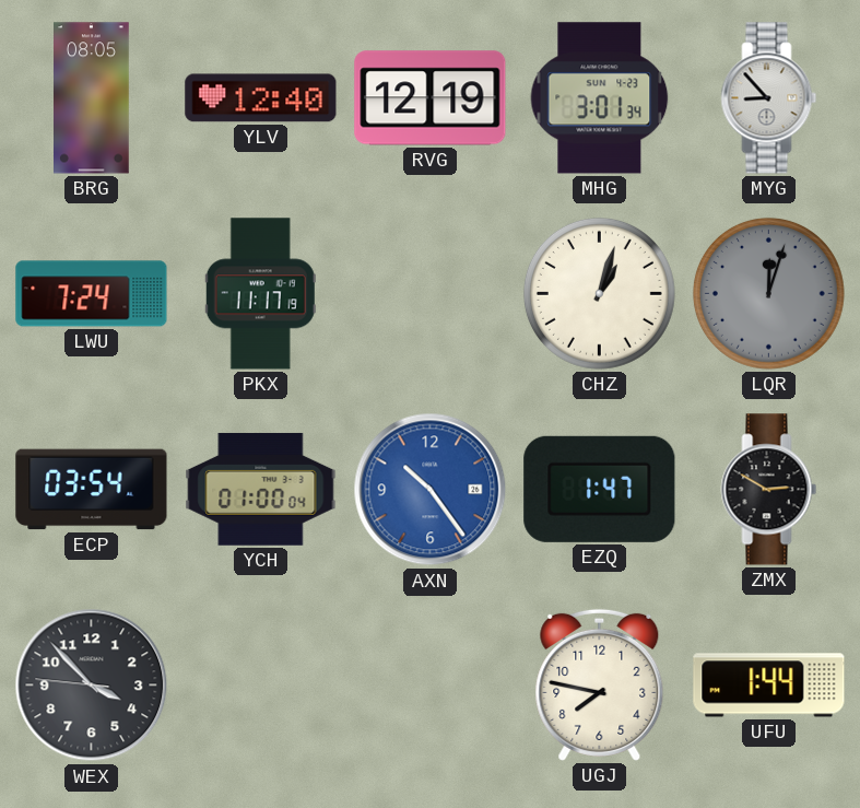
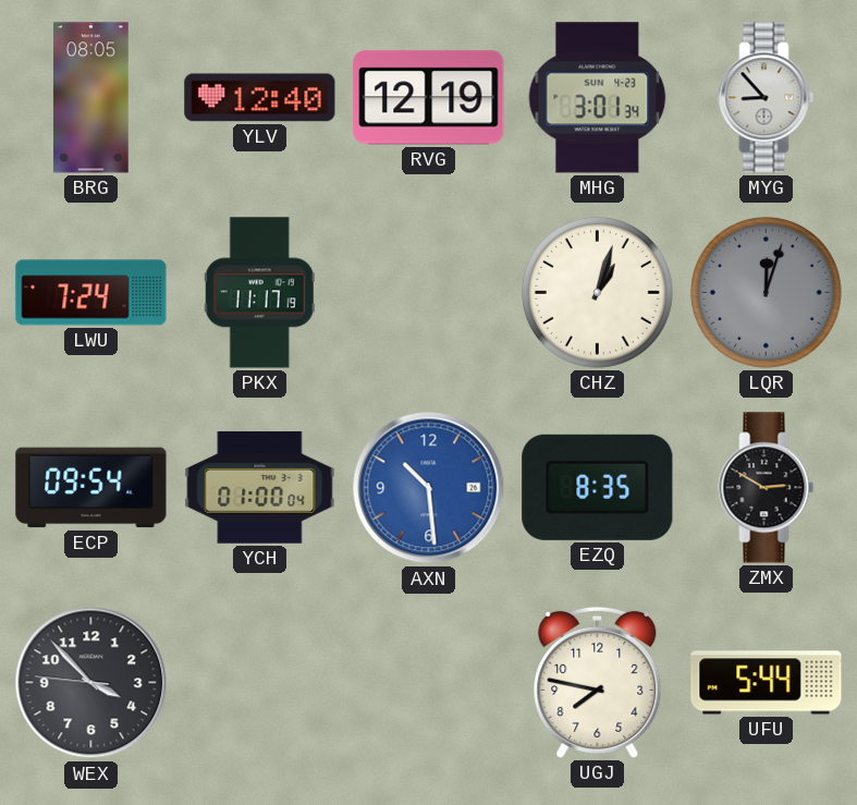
ECP: 03:54 -> 09:54
AXN: 10:24 -> 10:29
EZQ: 1:47 -> 8:35
UFU: 1:44 -> 5:44
